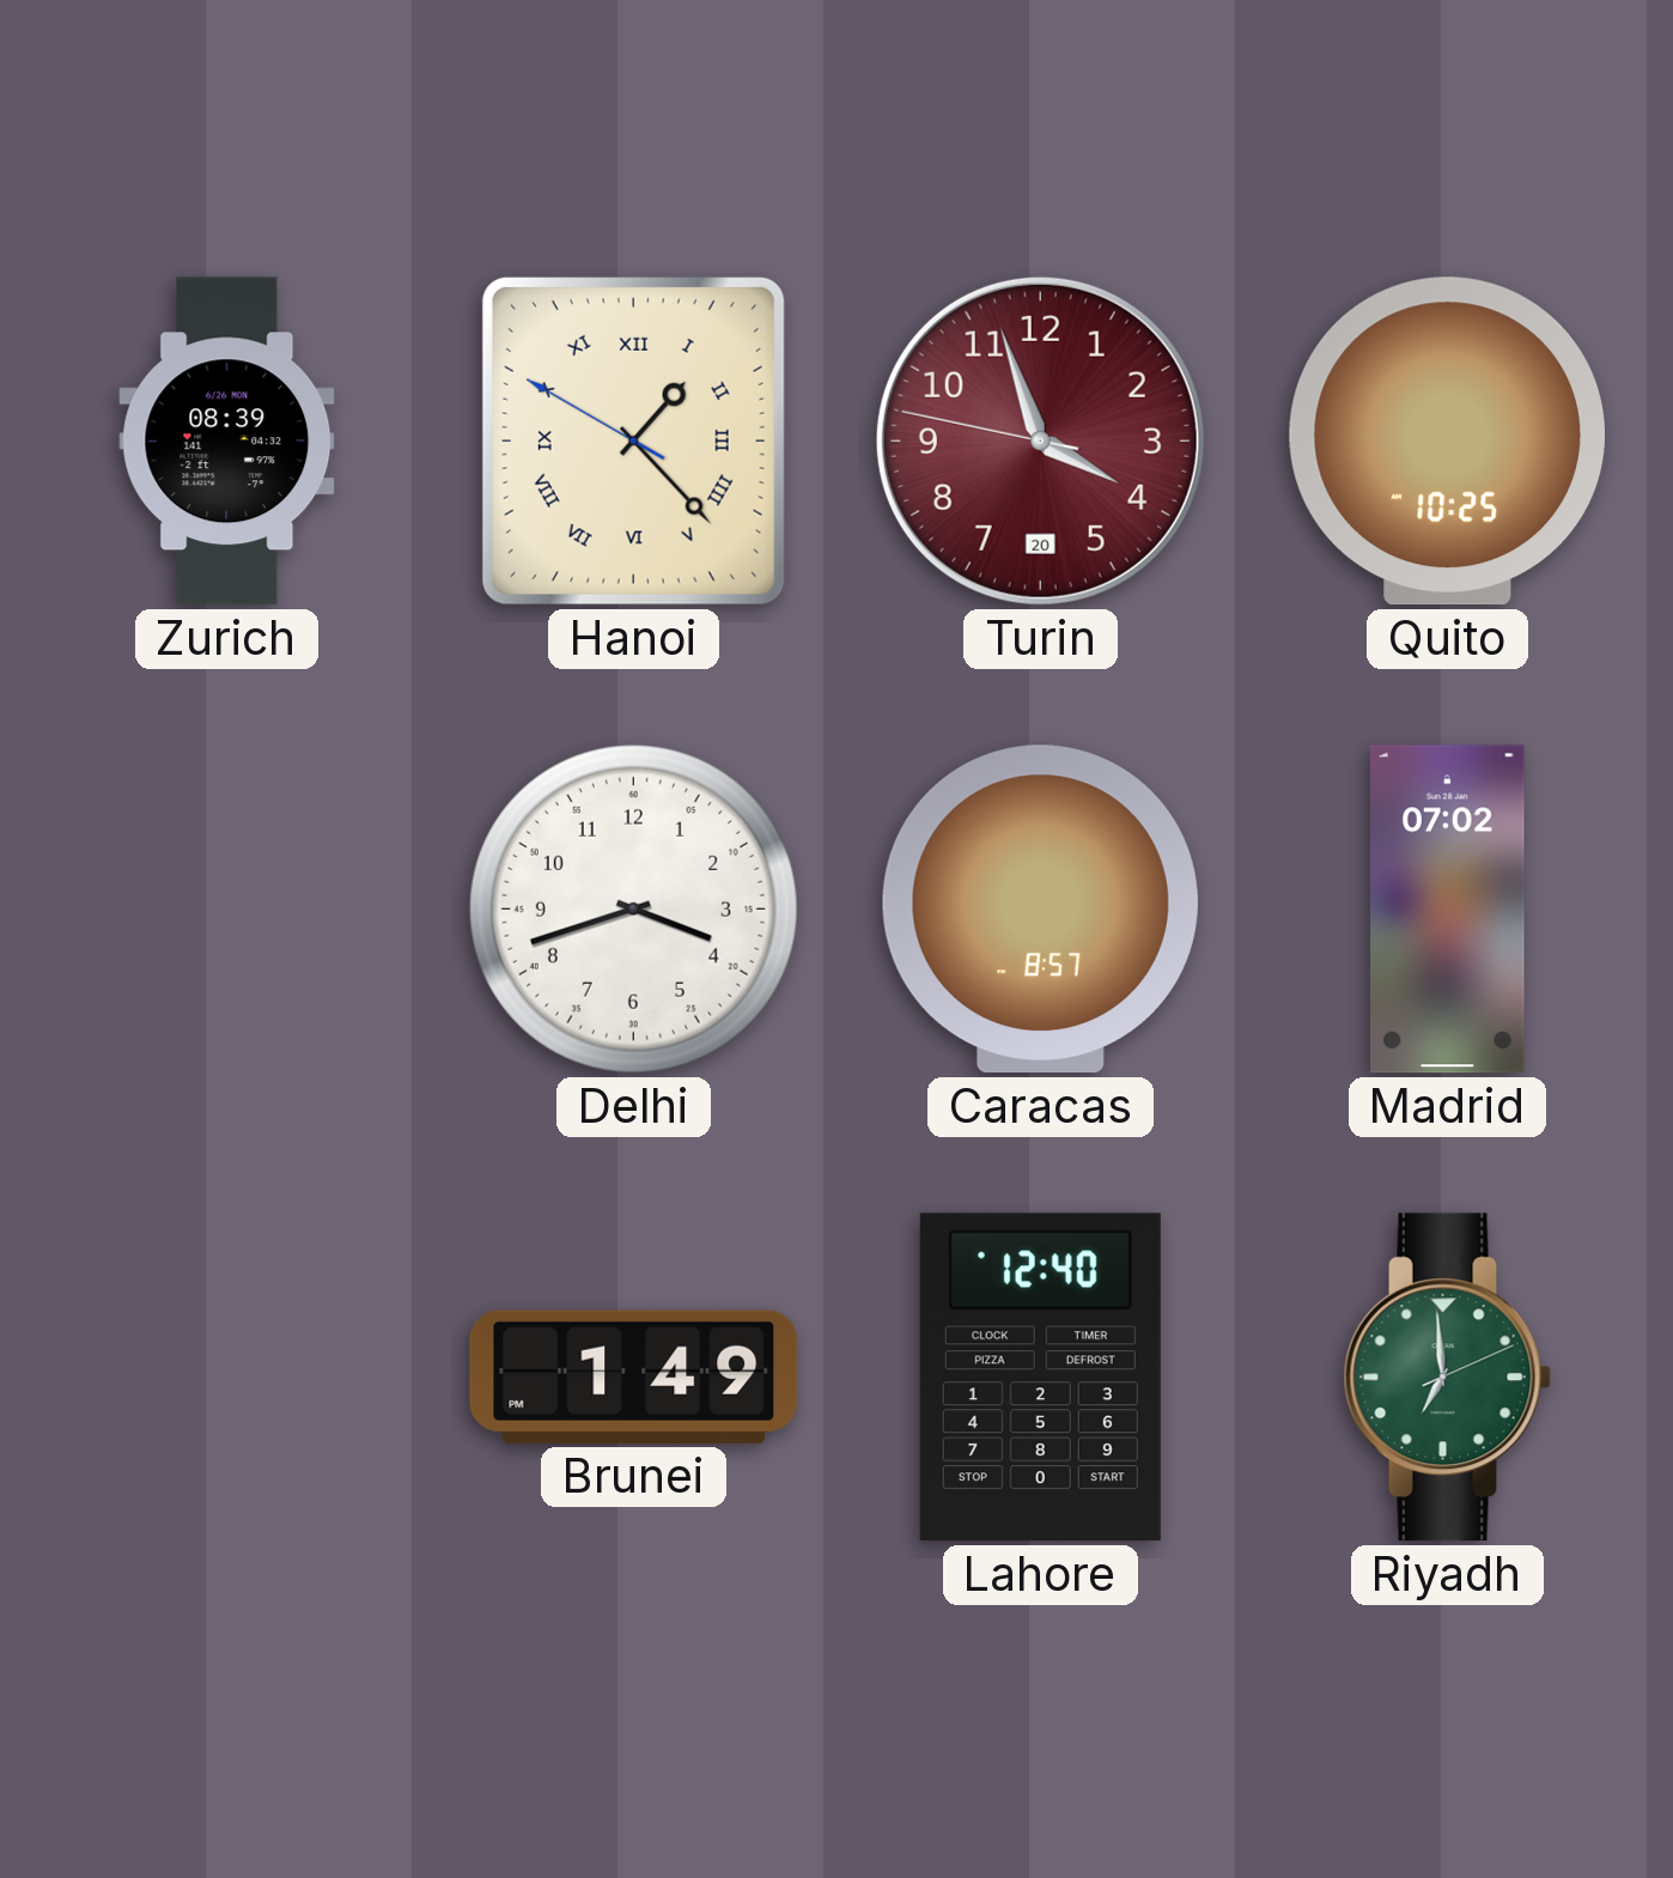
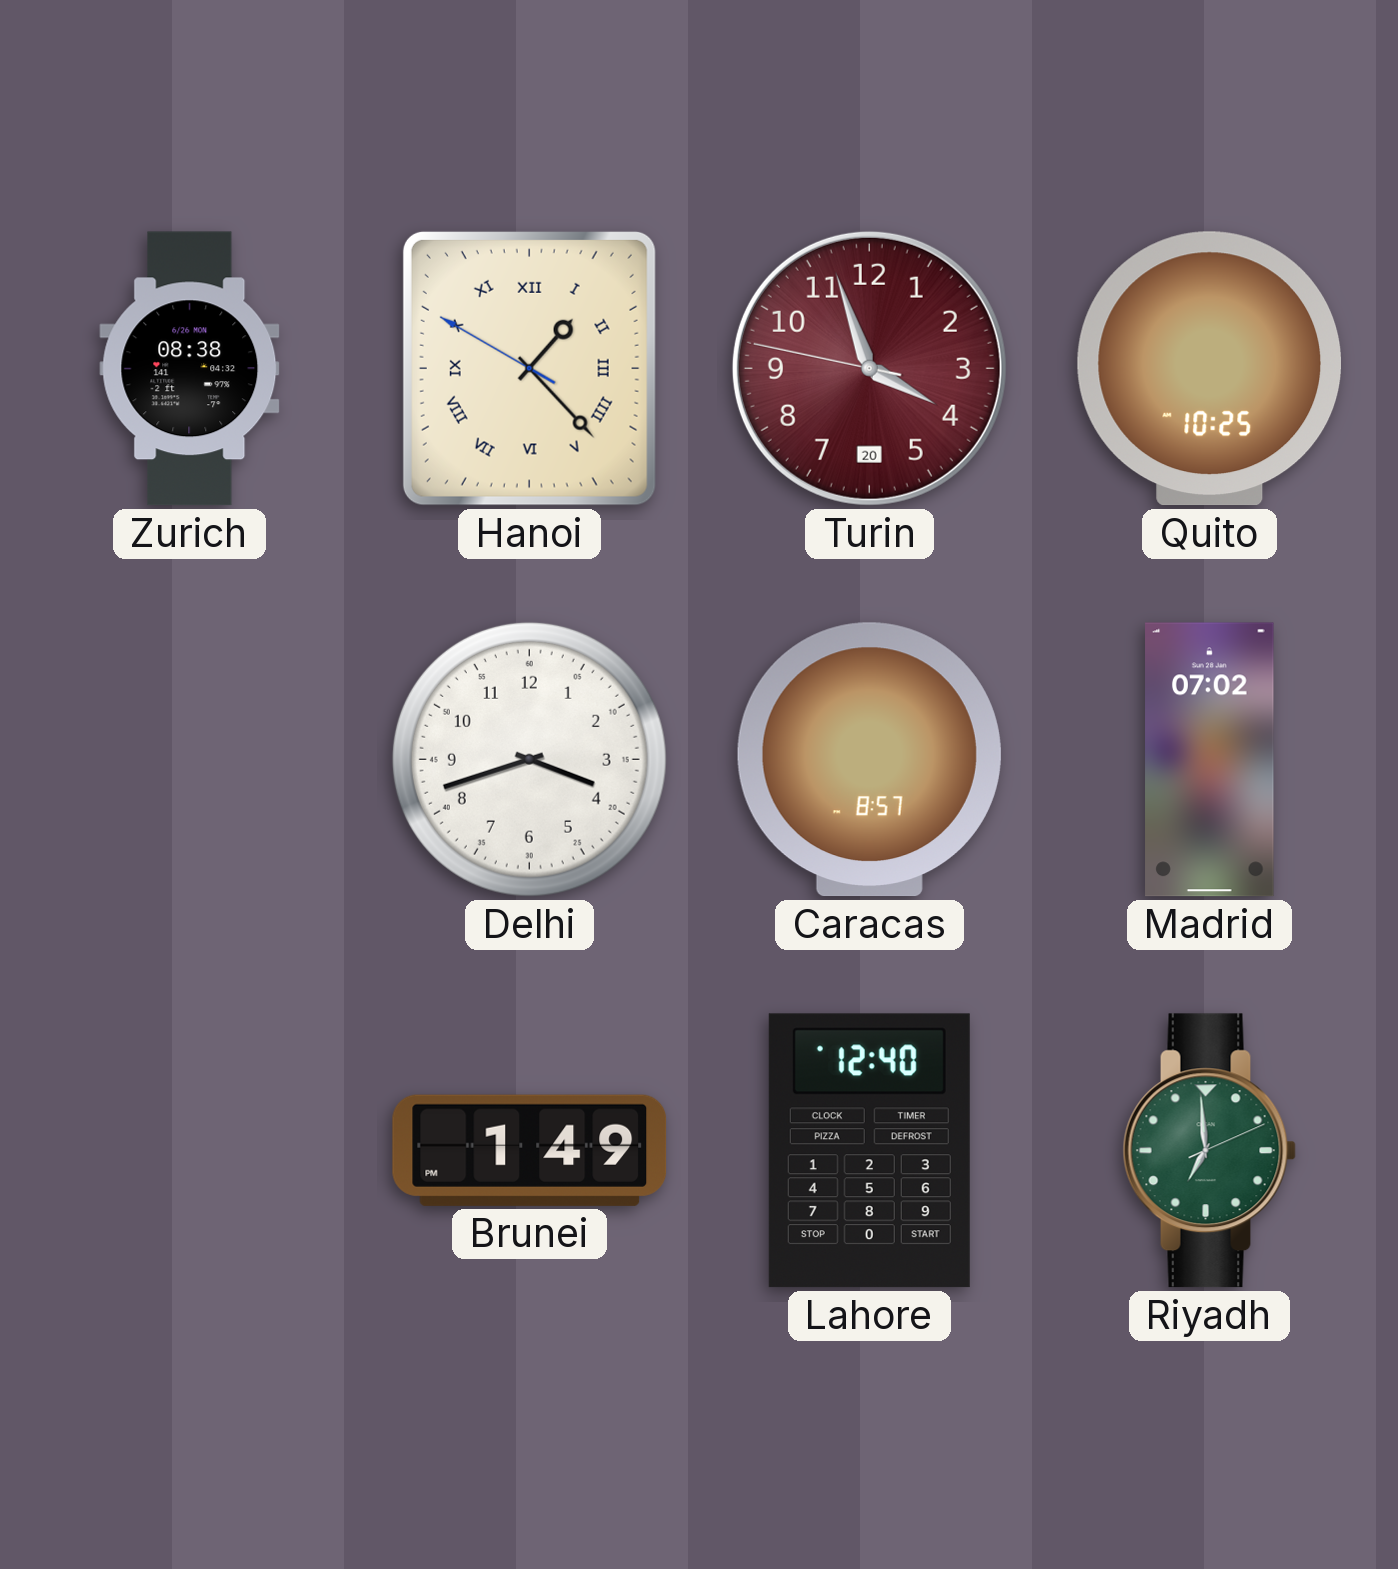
Zurich: 08:39 -> 08:38
